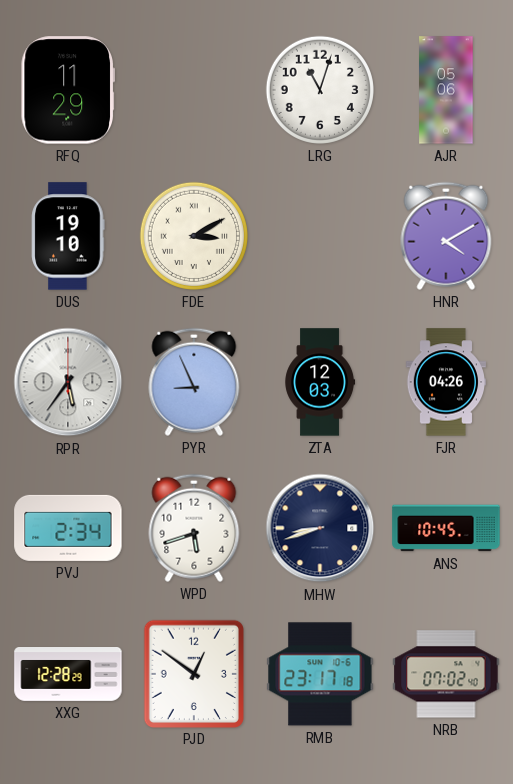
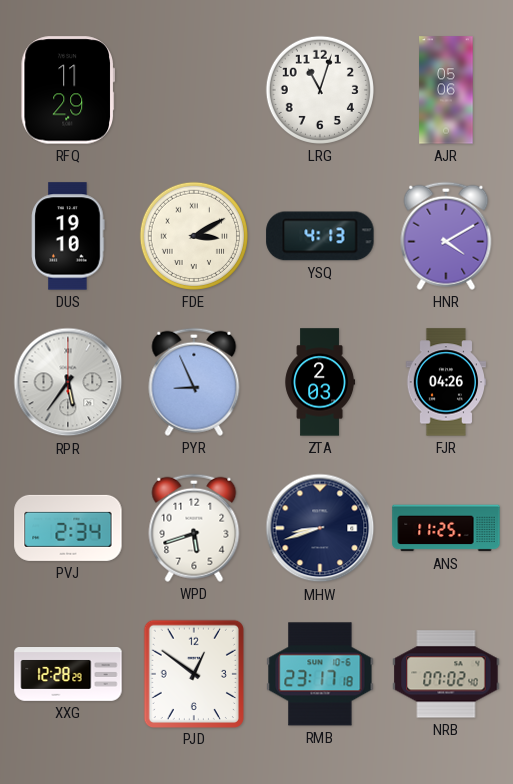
YSQ: none -> 4:13
ZTA: 12:03 -> 2:03
ANS: 10:45 -> 11:25
